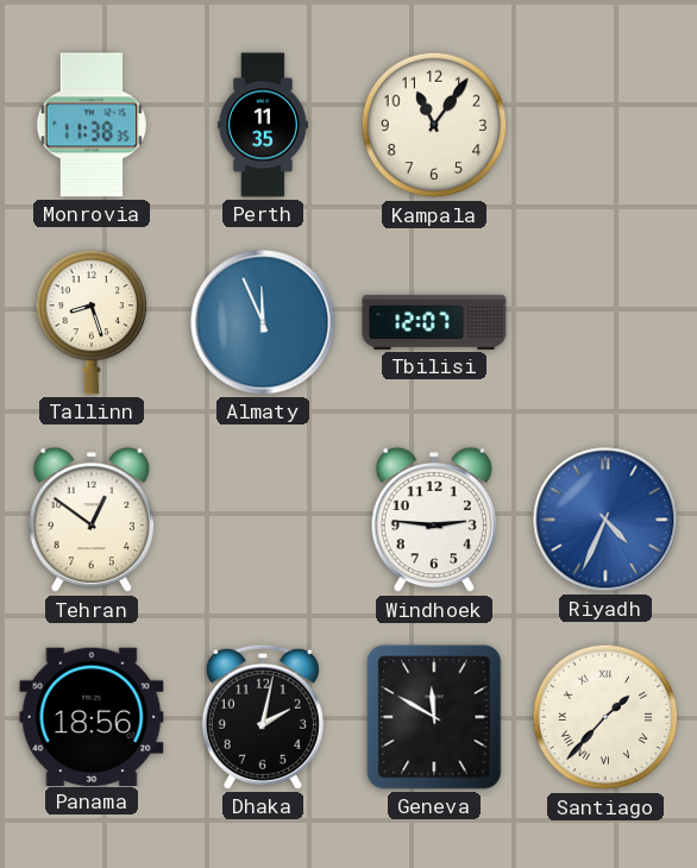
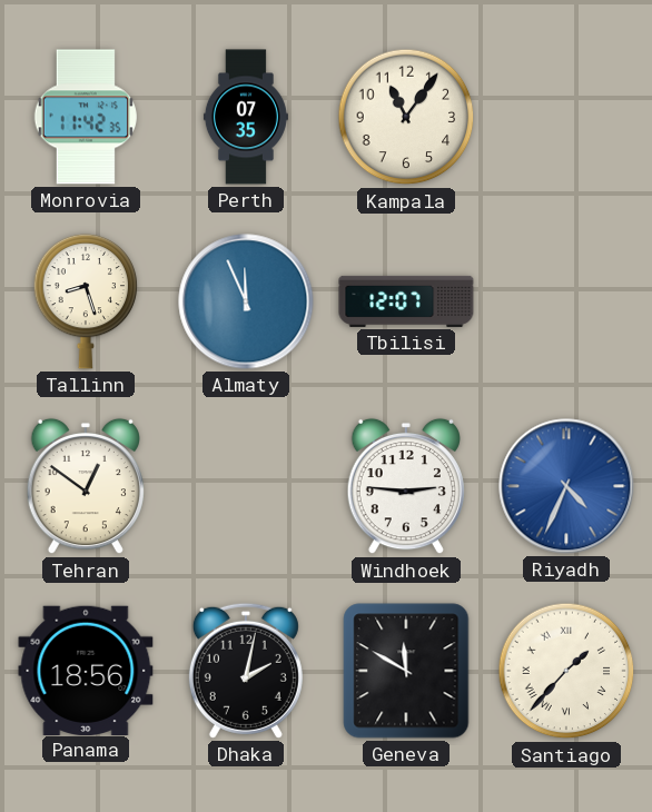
Monrovia: 11:38 -> 11:42
Perth: 11:35 -> 07:35
